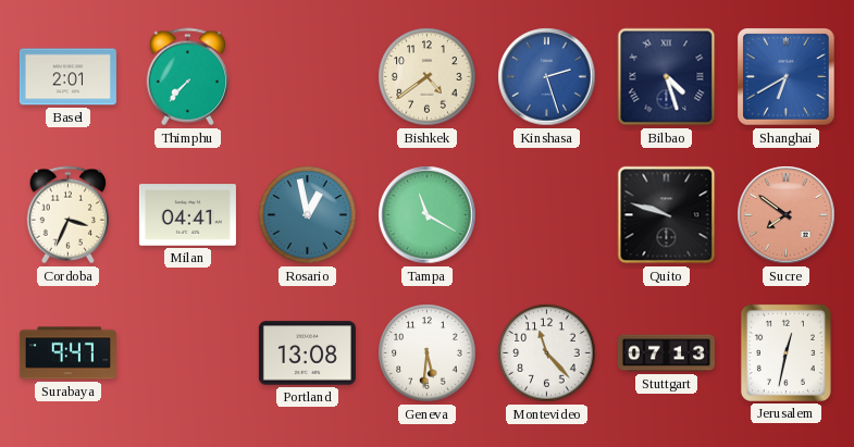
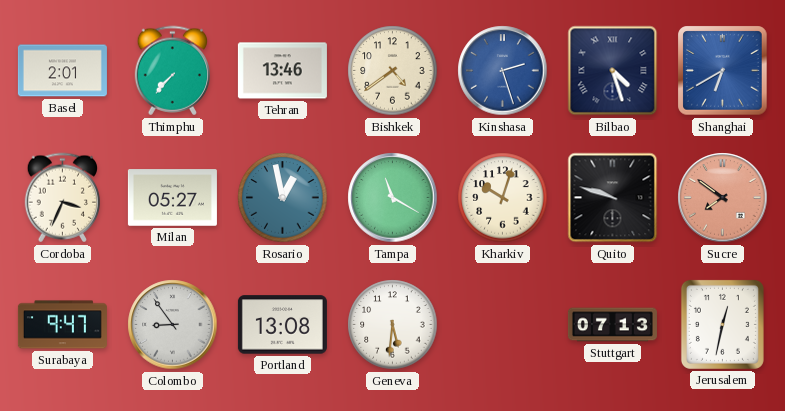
Tehran: none -> 13:46
Milan: 04:41 -> 05:27
Kharkiv: none -> 10:03
Colombo: none -> 8:54
Montevideo: 11:23 -> none
